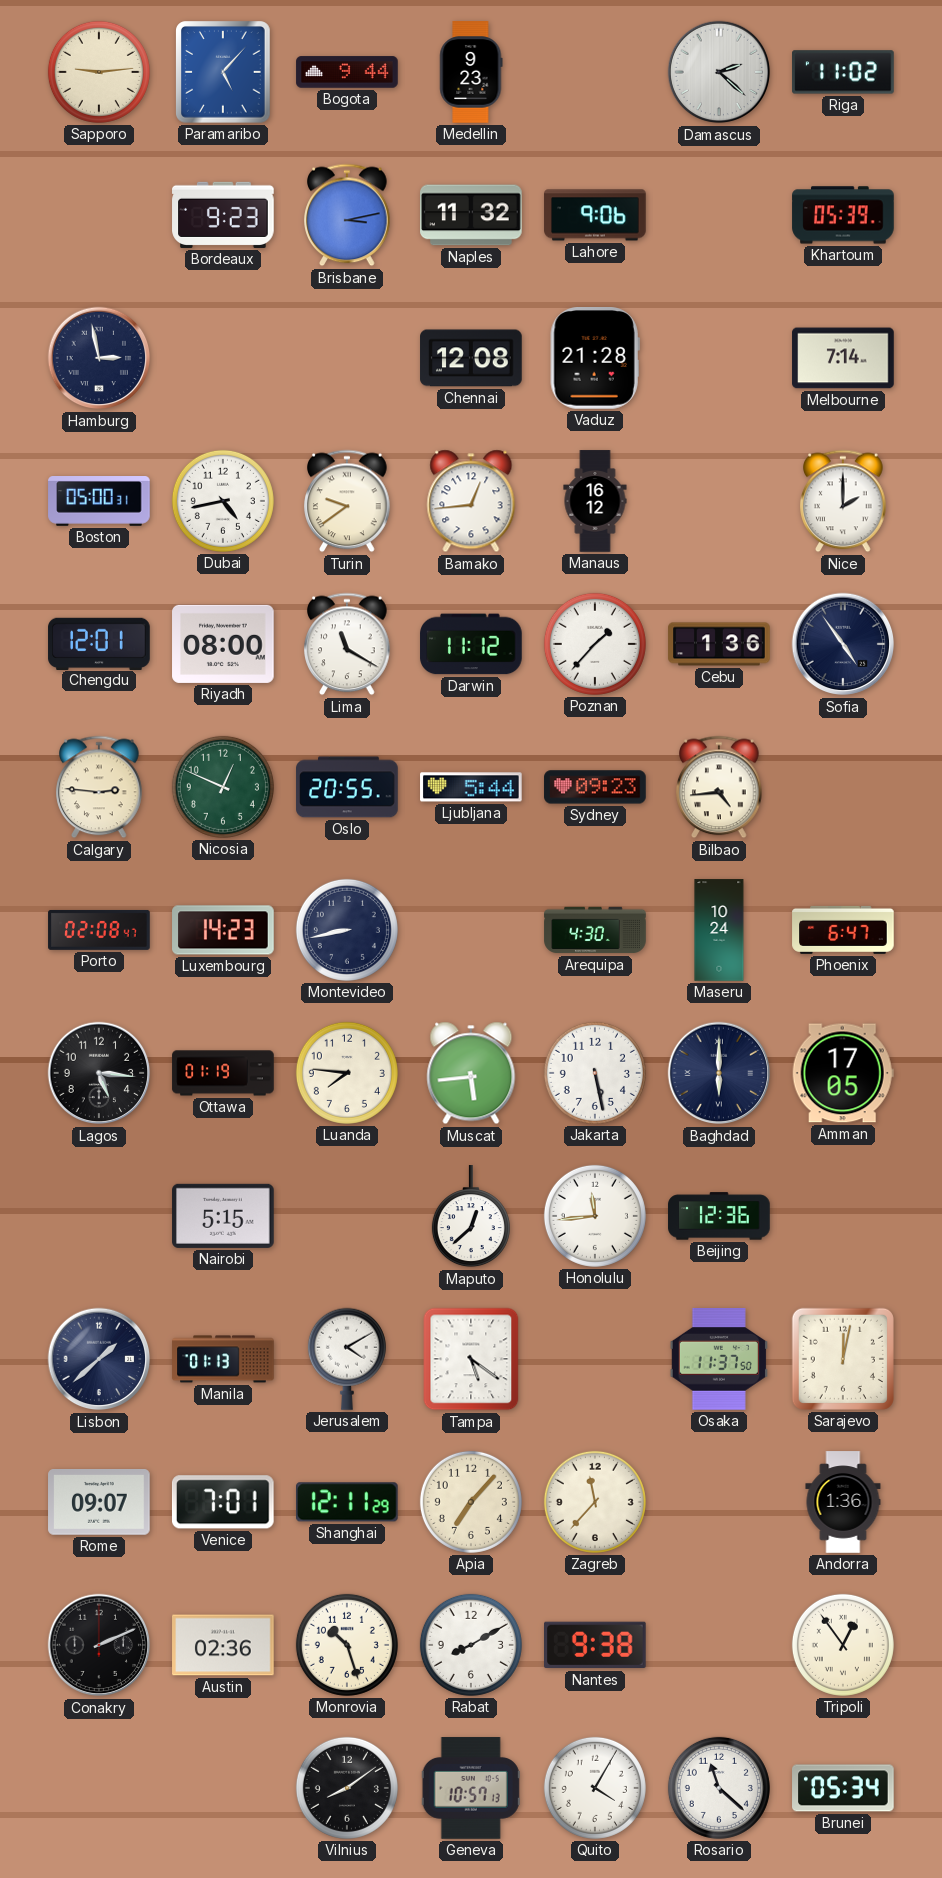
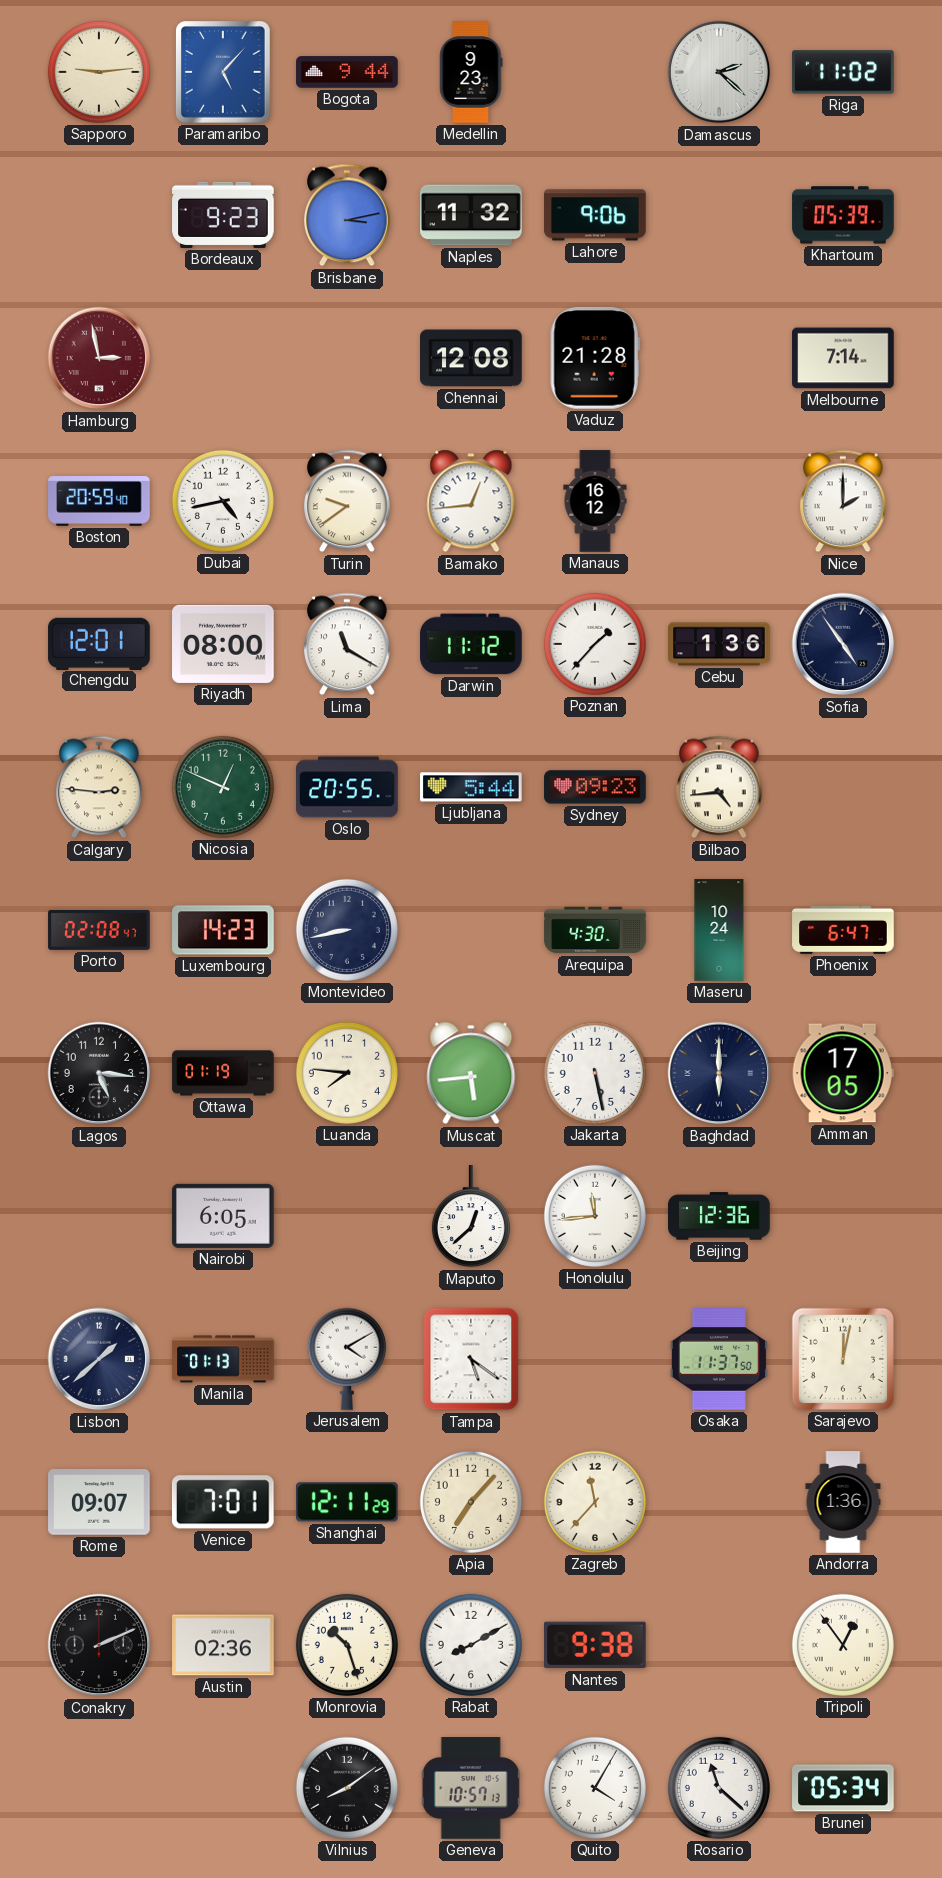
Hamburg dial: navy -> burgundy
Boston: 05:00 -> 20:59
Nairobi: 5:15 -> 6:05
